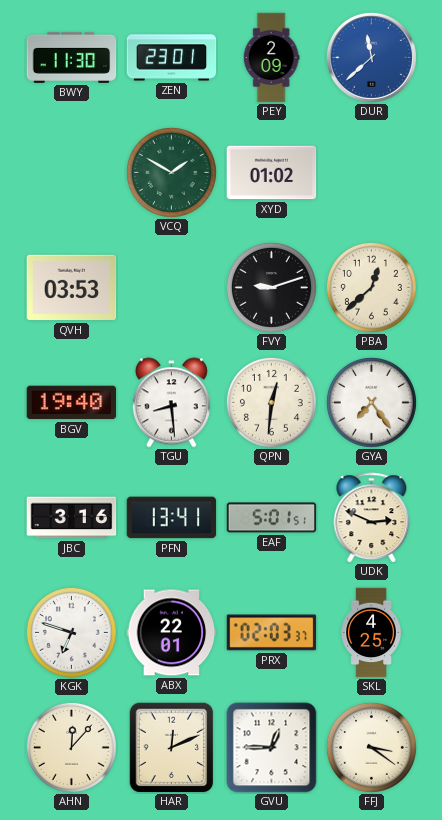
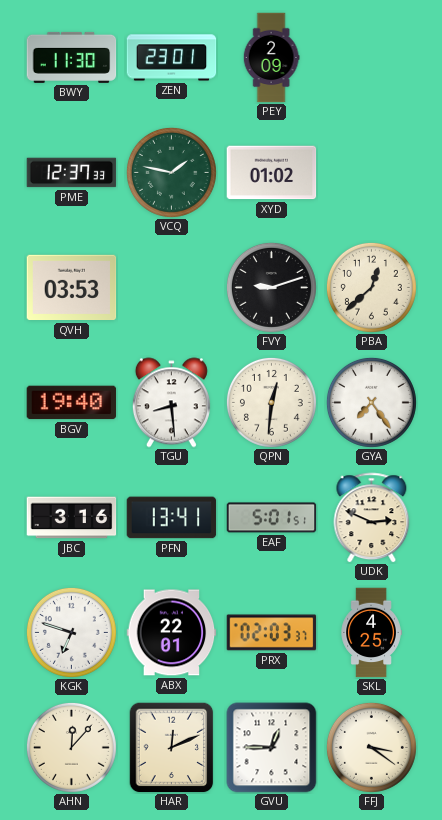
DUR: 11:38 -> none
PME: none -> 12:37
VCQ: 1:50 -> 1:47
